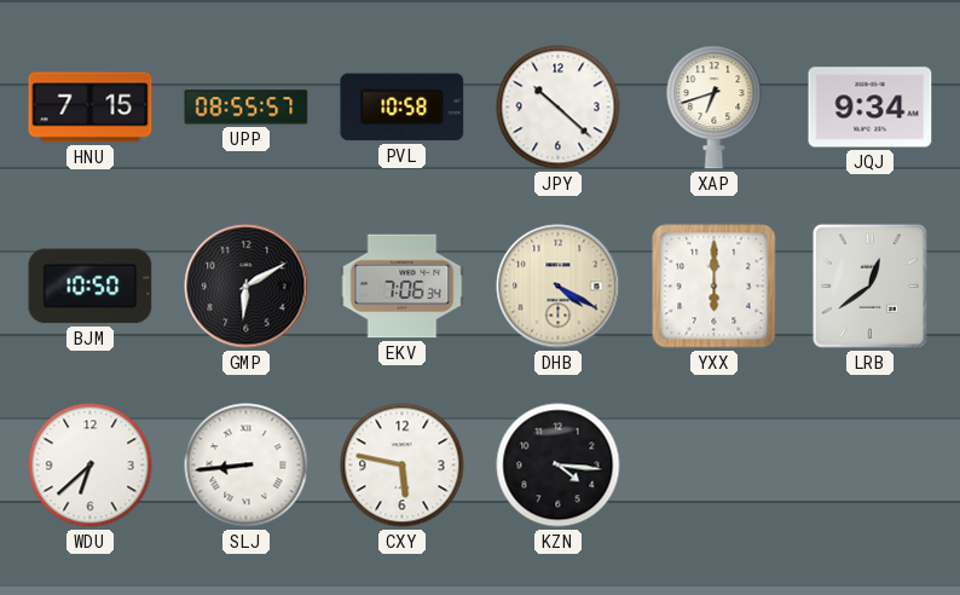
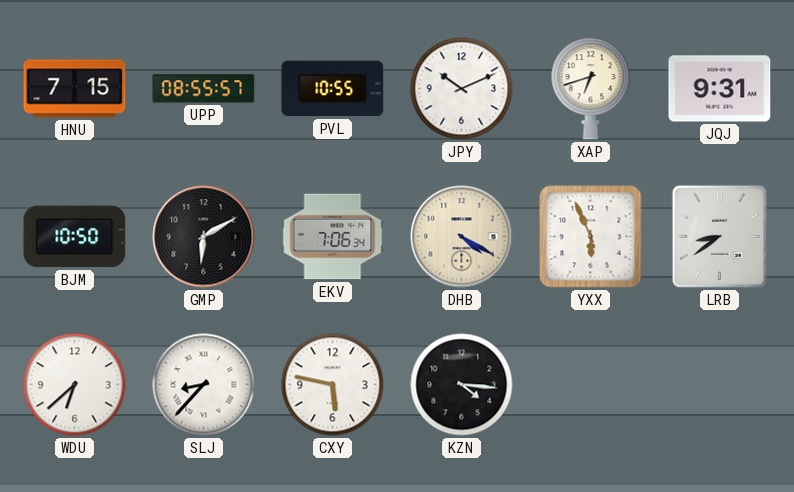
PVL: 10:58 -> 10:55
JPY: 10:22 -> 10:11
JQJ: 9:34 -> 9:31
YXX: 6:00 -> 5:56
LRB: 12:39 -> 8:39
SLJ: 8:44 -> 8:37
